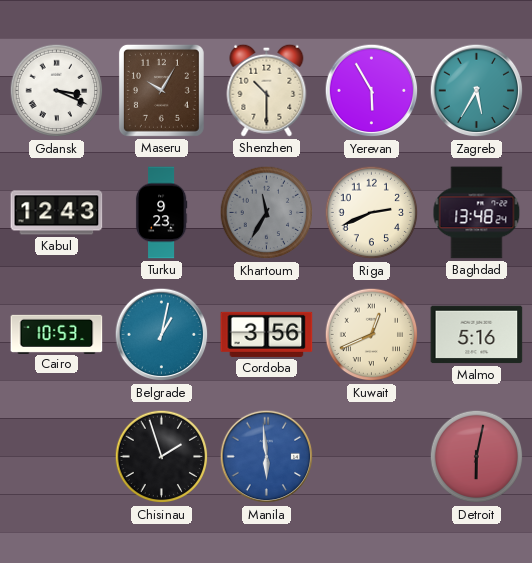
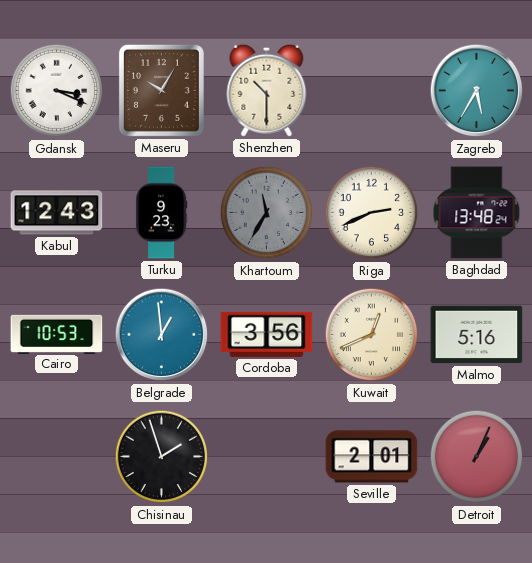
Yerevan: 5:55 -> none
Belgrade: 1:02 -> 12:59
Manila: 5:59 -> none
Seville: none -> 2:01
Detroit: 6:02 -> 1:04
